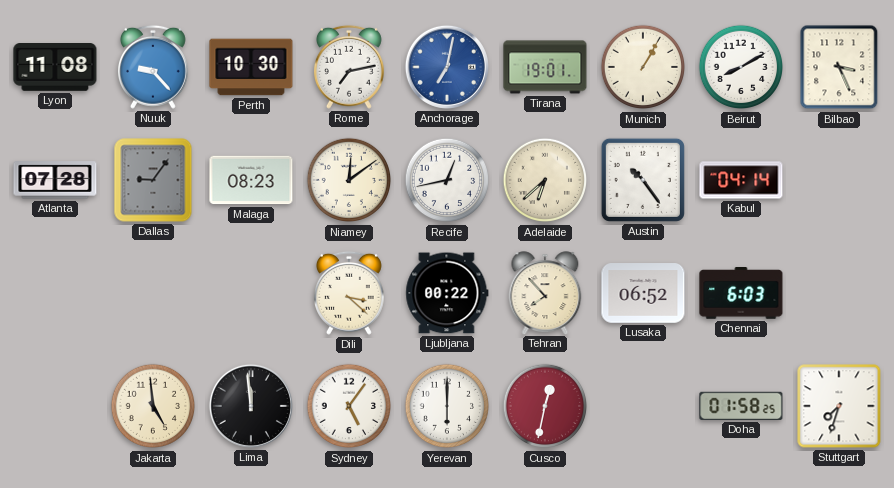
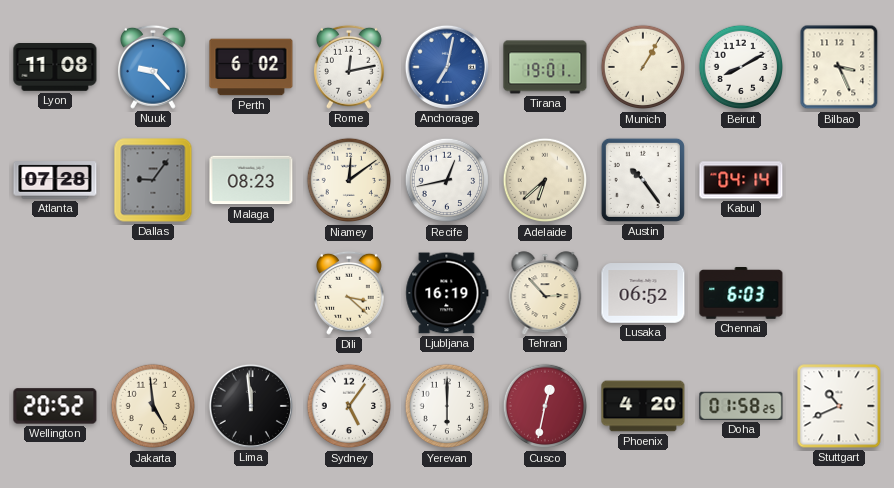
Perth: 10:30 -> 6:02
Rome: 7:13 -> 12:13
Ljubljana: 00:22 -> 16:19
Tehran: 7:53 -> 2:53
Wellington: none -> 20:52
Phoenix: none -> 4:20
Stuttgart: 7:33 -> 10:41
